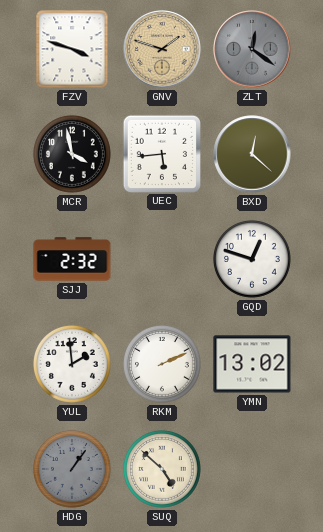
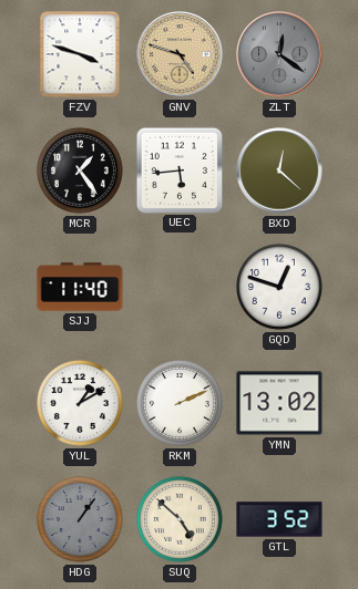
GNV: 1:48 -> 4:48
MCR: 3:58 -> 1:24
SJJ: 2:32 -> 11:40
YUL: 1:59 -> 1:10
GTL: none -> 3:52
